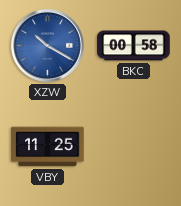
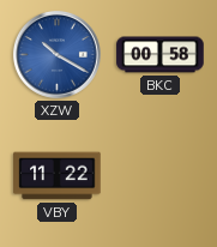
VBY: 11:25 -> 11:22
